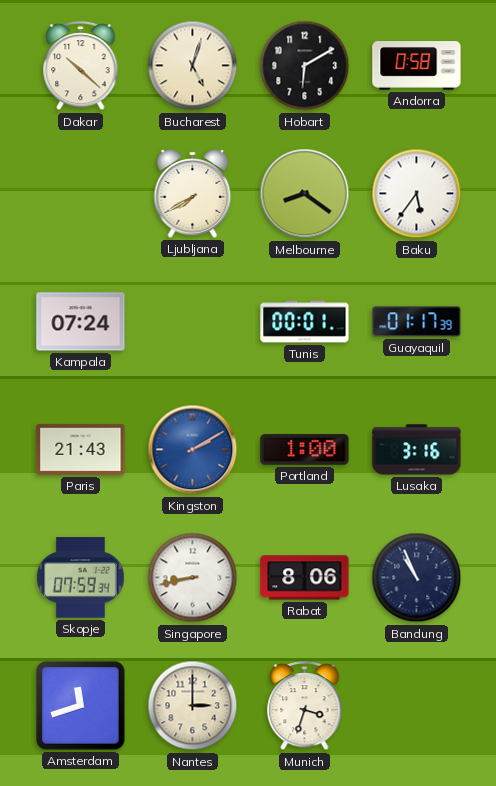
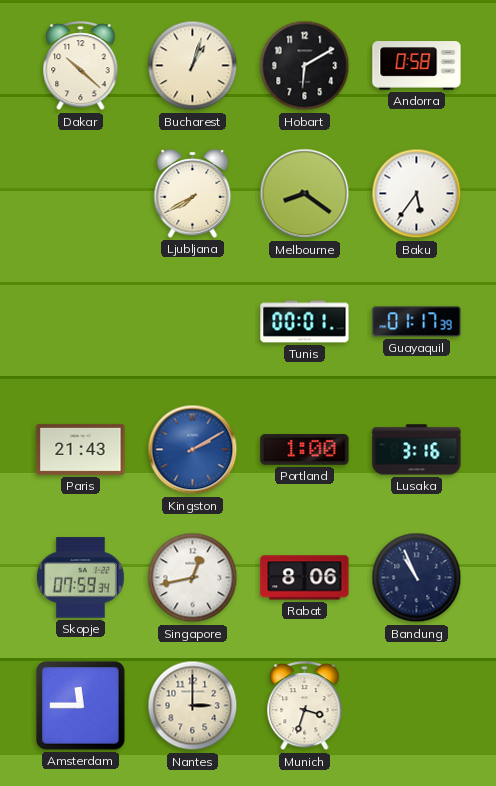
Bucharest: 5:03 -> 1:03
Kampala: 07:24 -> none
Singapore: 8:43 -> 12:43
Amsterdam: 11:42 -> 11:45
